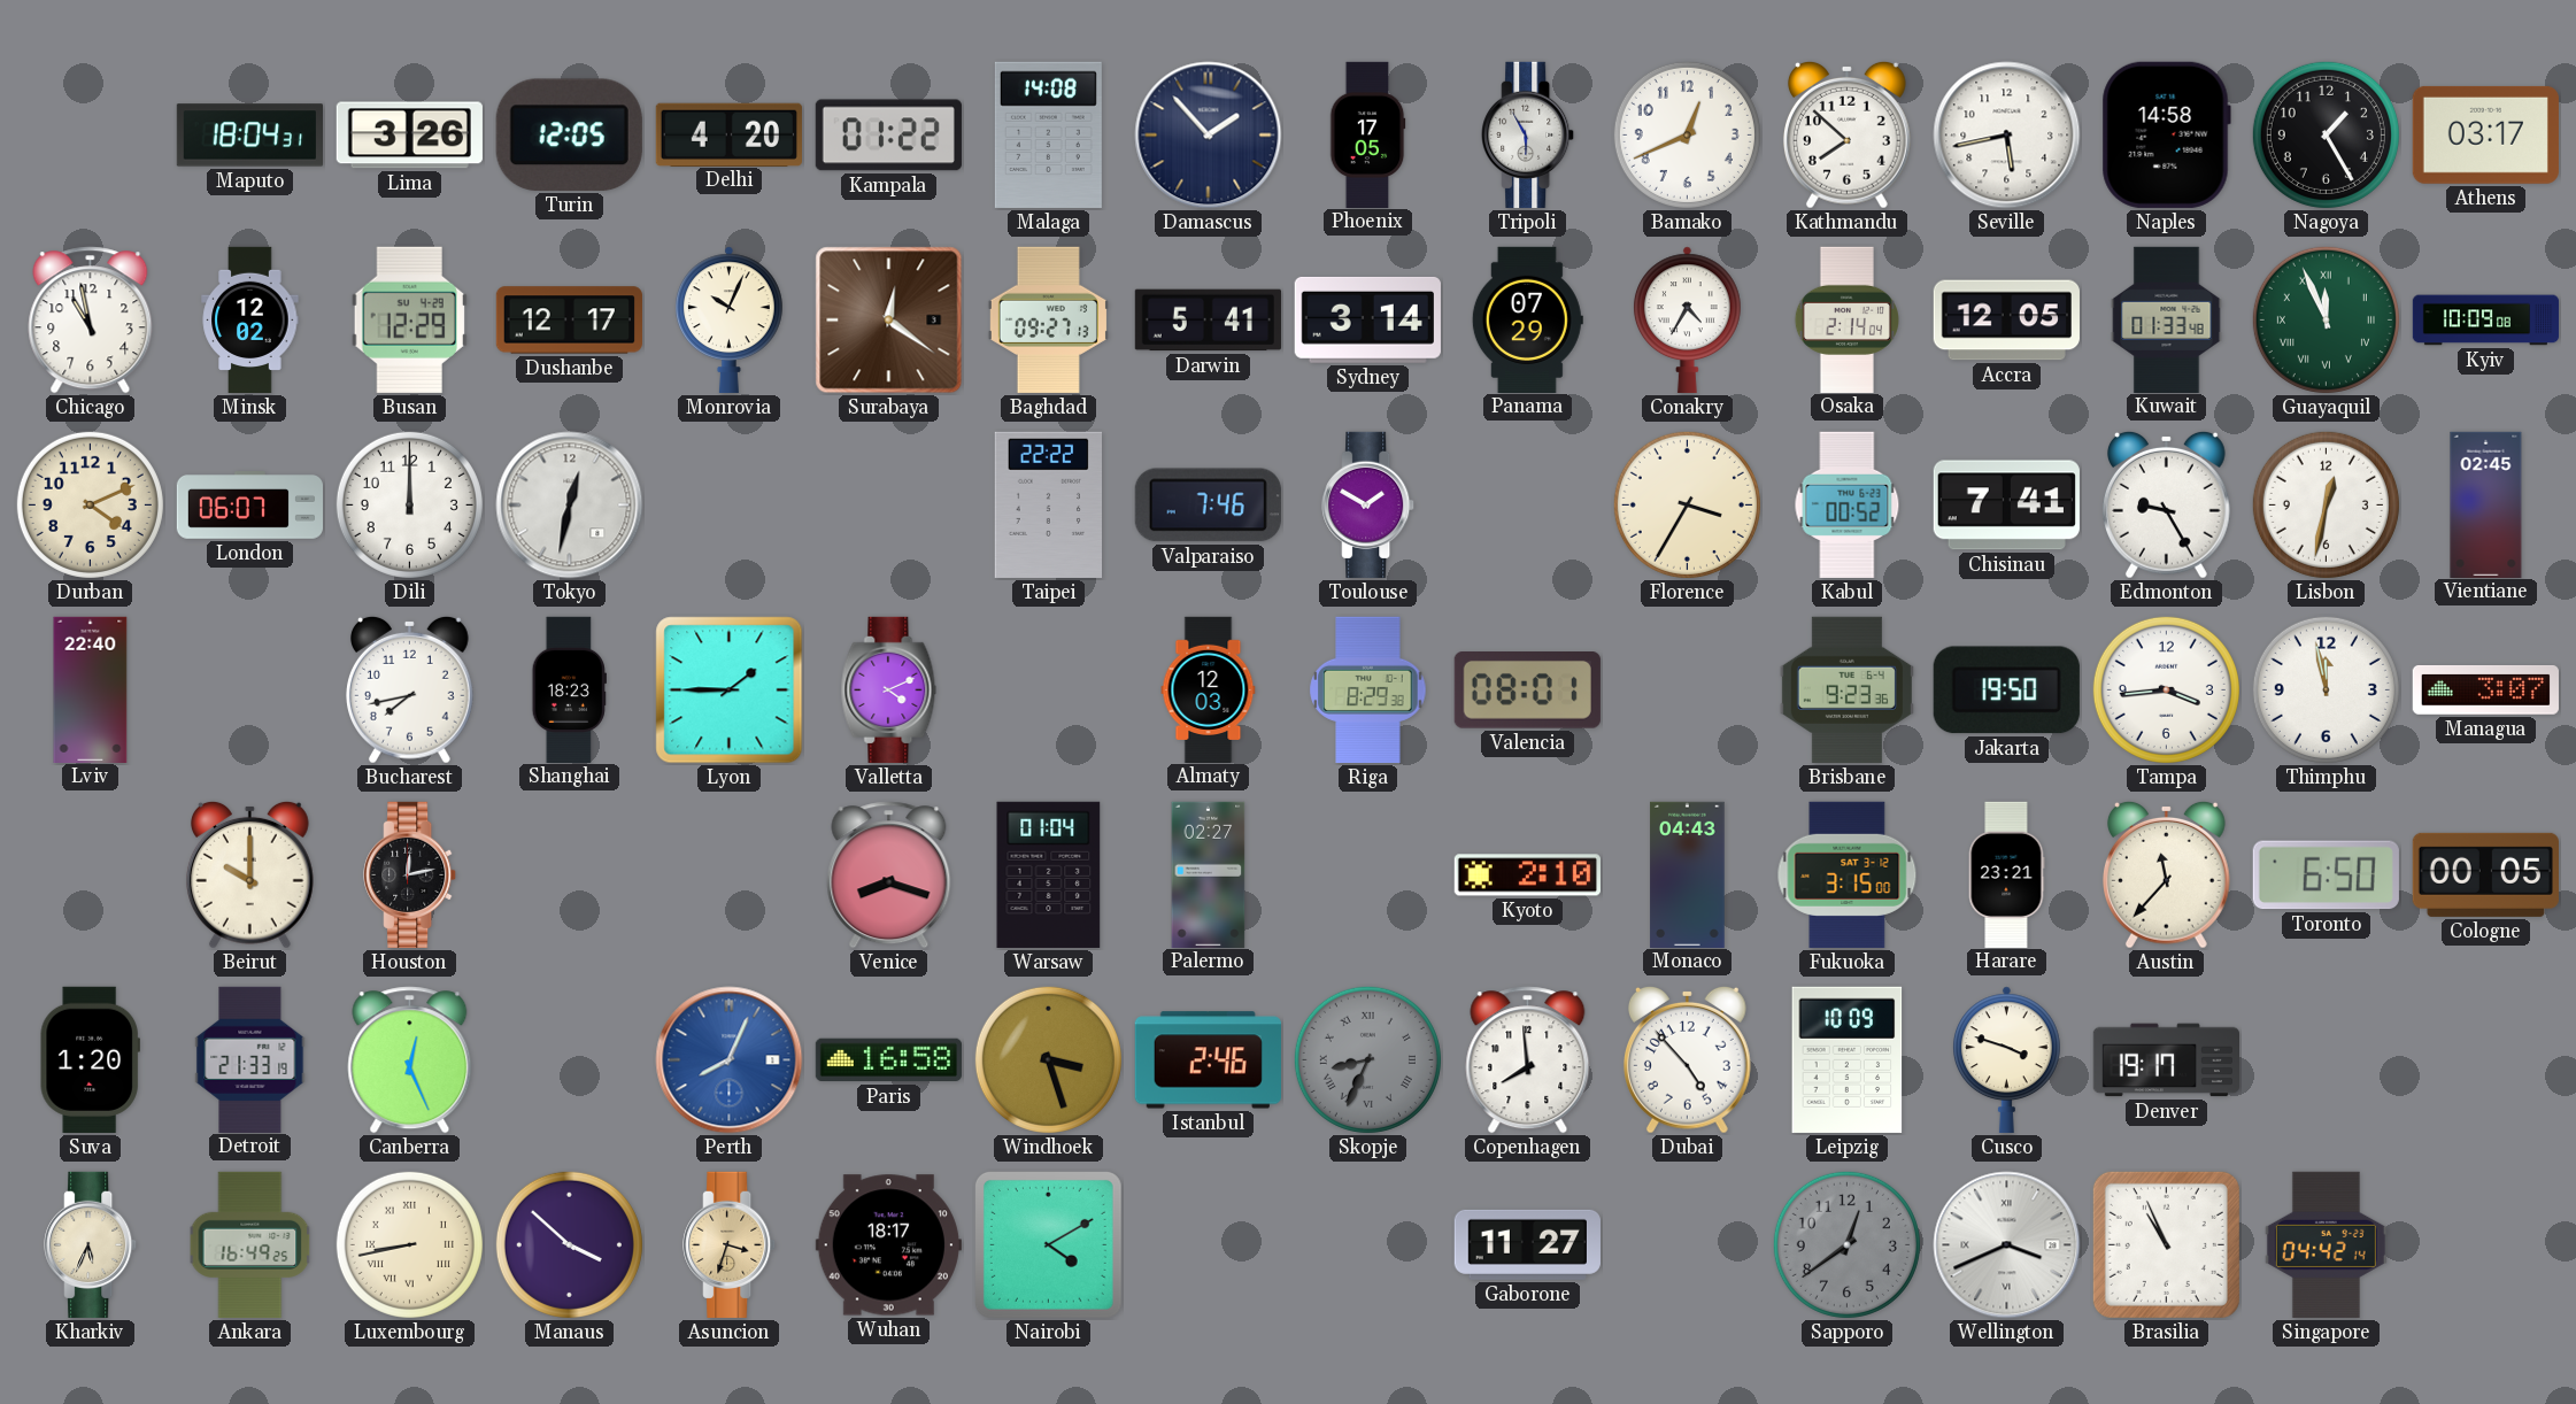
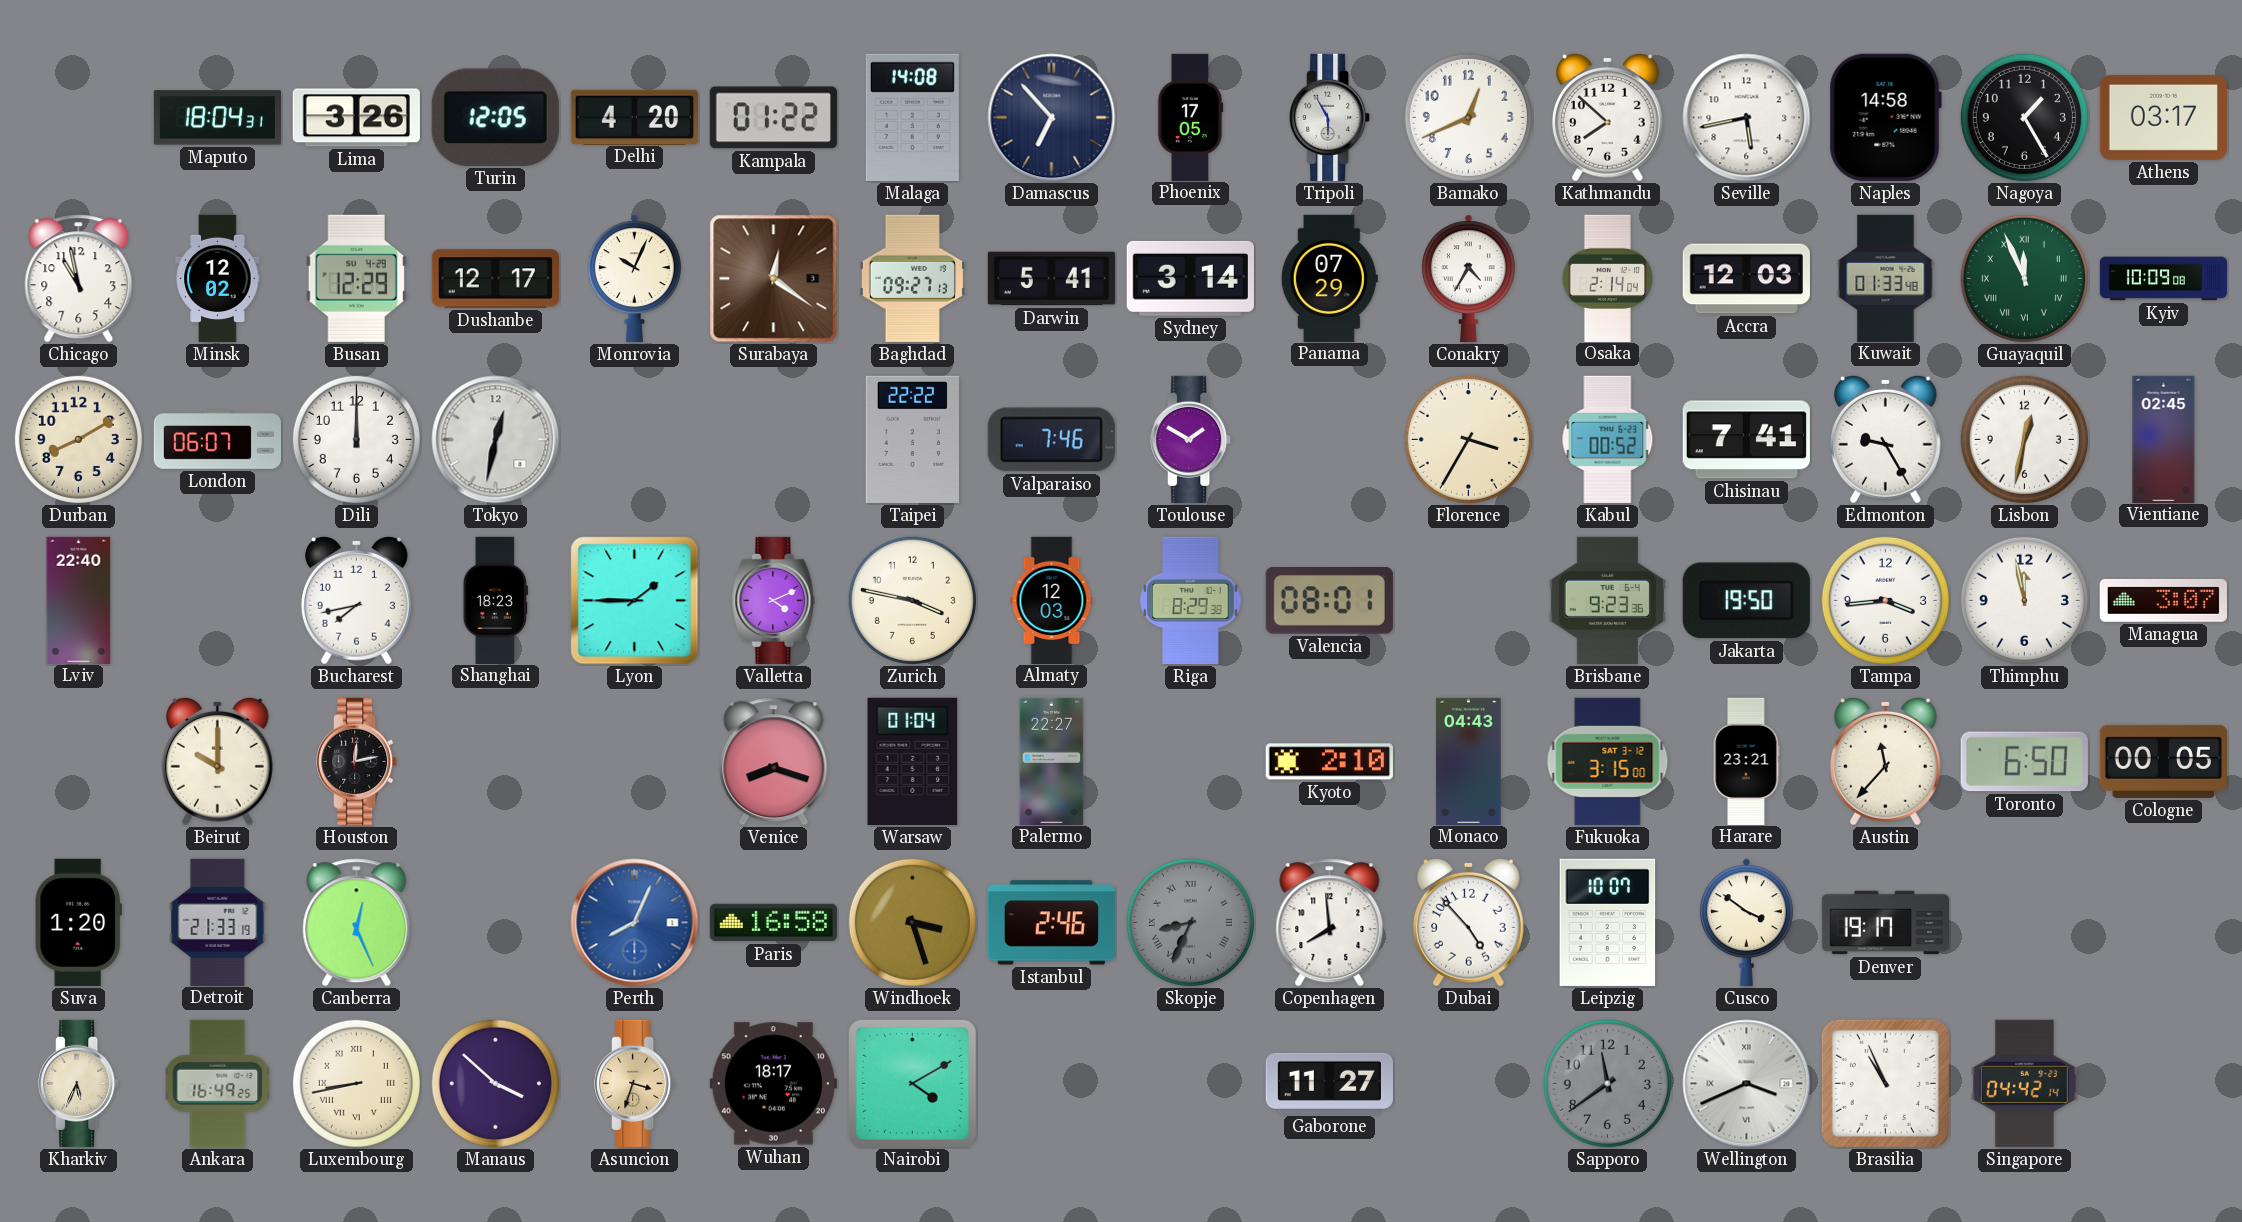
Damascus: 1:53 -> 6:53
Accra: 12:05 -> 12:03
Durban: 4:11 -> 8:10
Zurich: none -> 3:47
Palermo: 02:27 -> 22:27
Leipzig: 10:09 -> 10:07
Cusco: 3:48 -> 3:51
Sapporo: 12:39 -> 11:39
